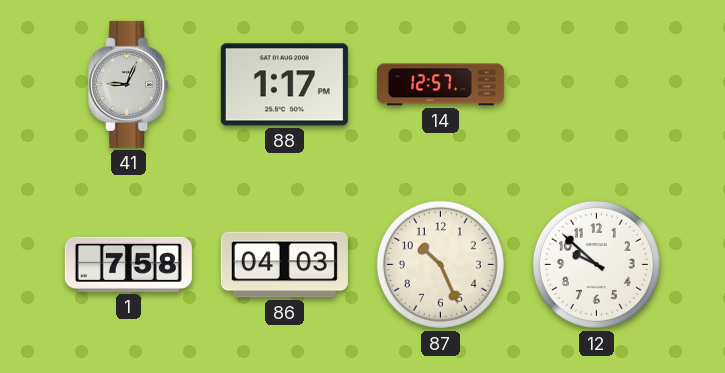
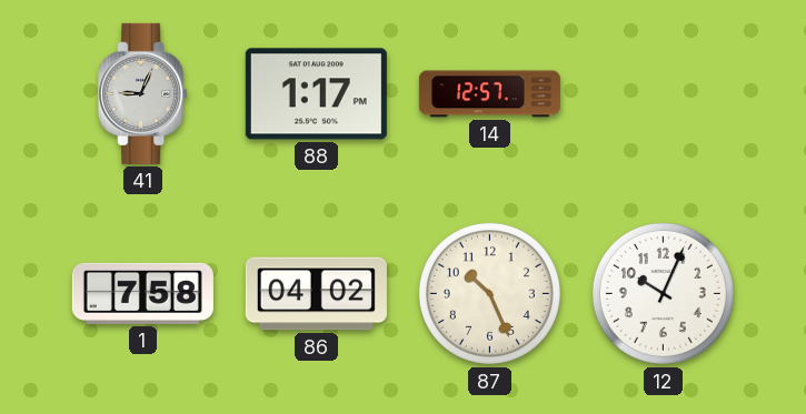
86: 04:03 -> 04:02
12: 9:52 -> 10:04
